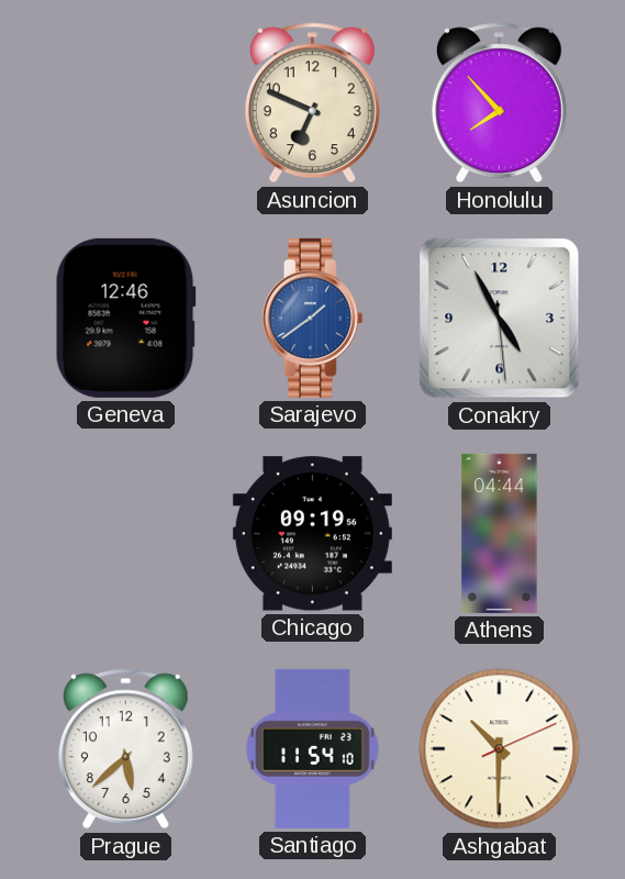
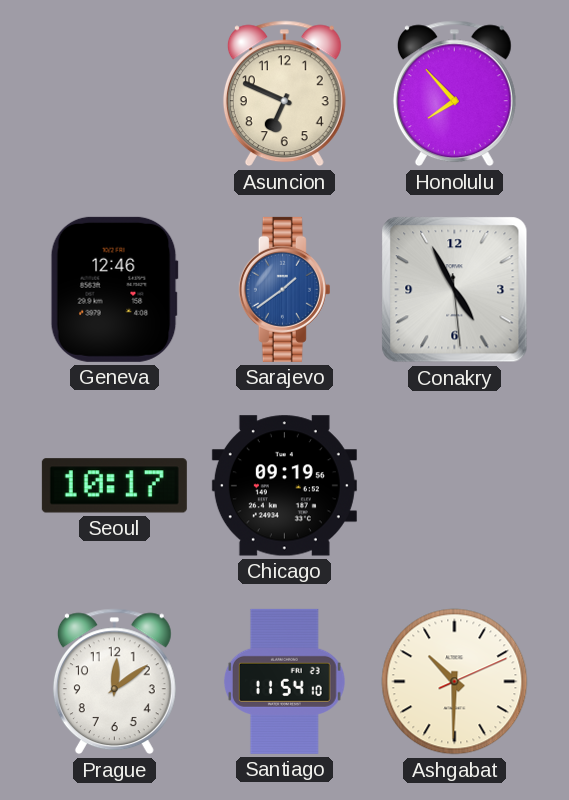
Seoul: none -> 10:17
Athens: 04:44 -> none
Prague: 5:38 -> 12:09
